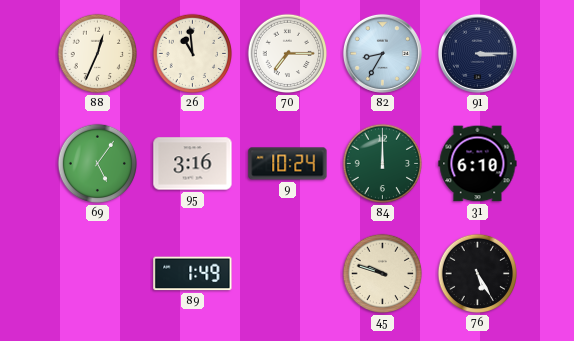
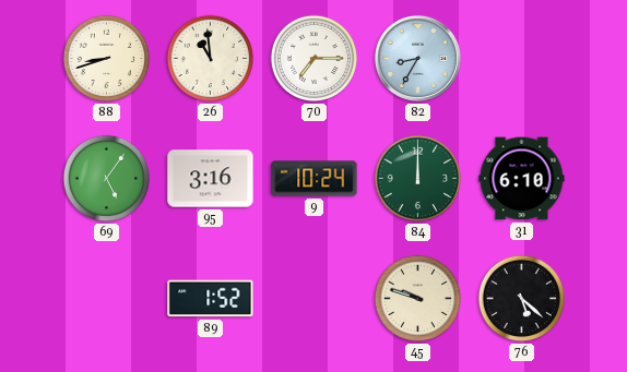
88: 12:34 -> 8:42
91: 3:15 -> none
89: 1:49 -> 1:52
76: 5:25 -> 5:22
